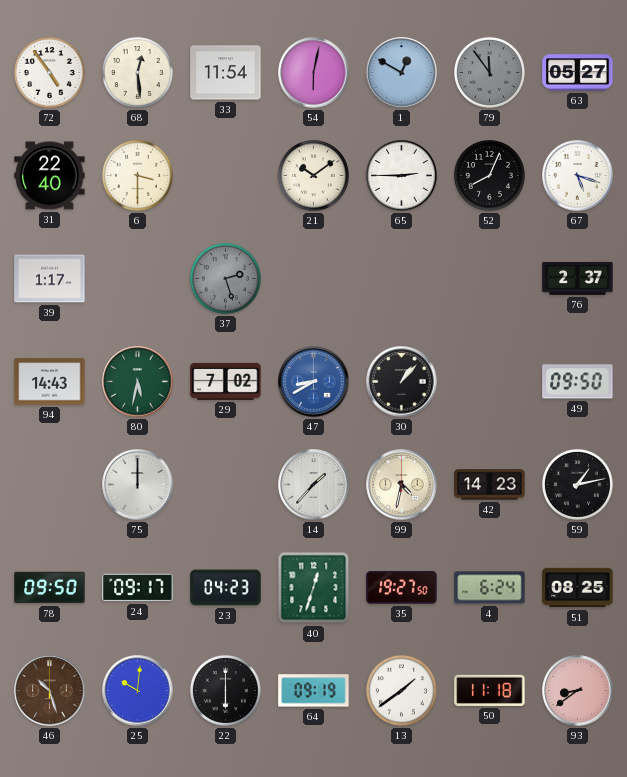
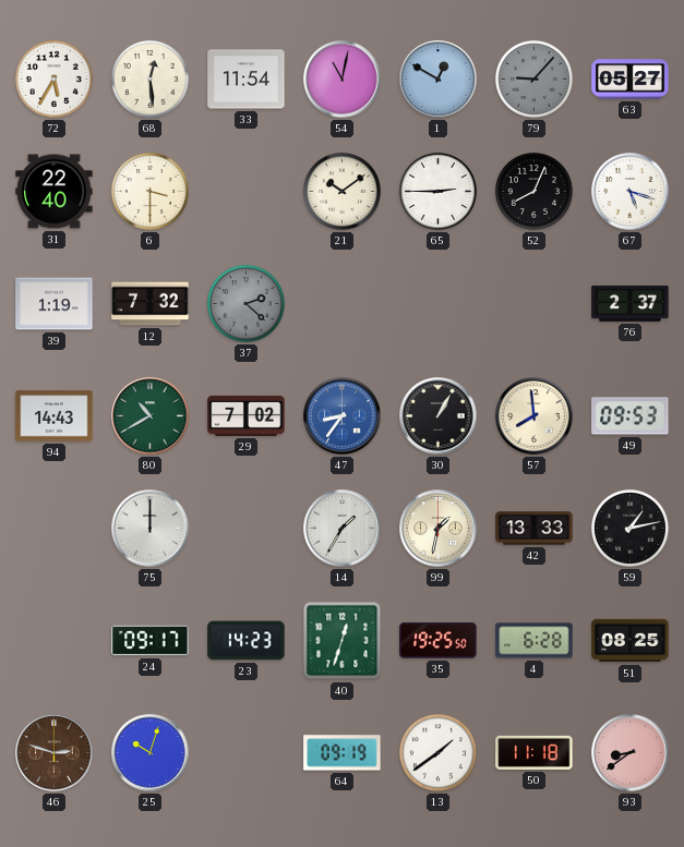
72: 4:54 -> 5:35
54: 6:02 -> 11:02
79: 11:54 -> 9:07
39: 1:17 -> 1:19
12: none -> 7:32
37: 2:27 -> 2:22
80: 5:32 -> 10:40
47: 8:40 -> 8:36
30: 1:07 -> 1:05
57: none -> 7:59
49: 09:50 -> 09:53
14: 1:37 -> 1:35
99: 4:32 -> 1:32
42: 14:23 -> 13:33
78: 09:50 -> none
23: 04:23 -> 14:23
35: 19:27 -> 19:25
4: 6:24 -> 6:28
46: 10:27 -> 2:48
25: 10:01 -> 10:03
22: 6:00 -> none
